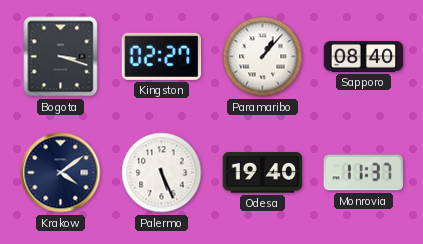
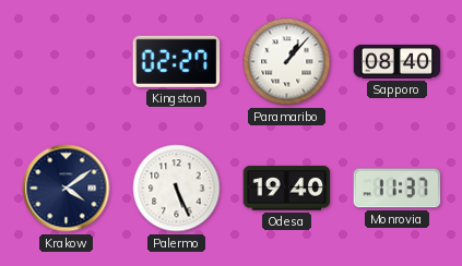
Bogota: 3:18 -> none
